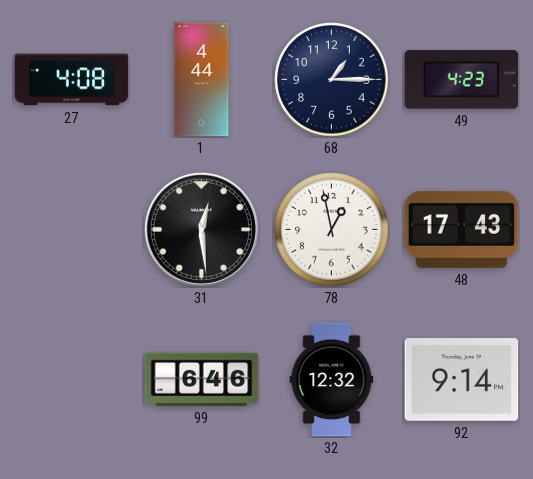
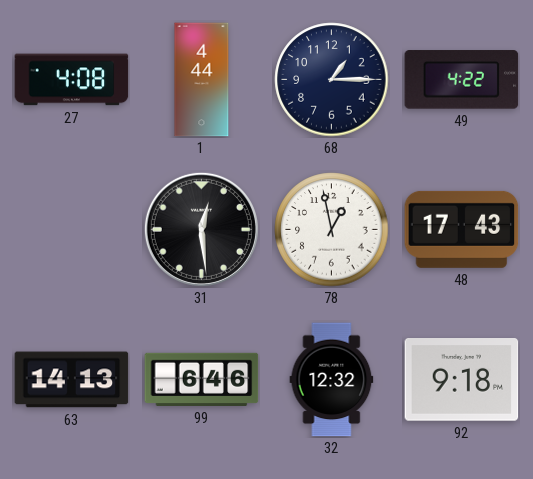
49: 4:23 -> 4:22
63: none -> 14:13
92: 9:14 -> 9:18
